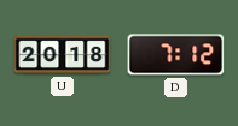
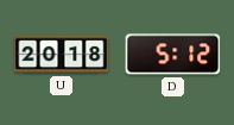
D: 7:12 -> 5:12
